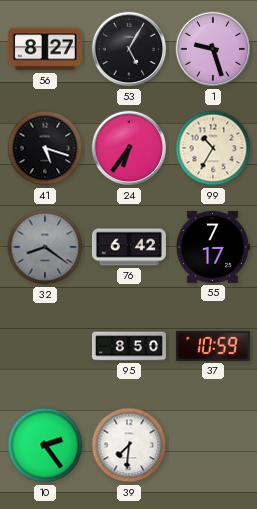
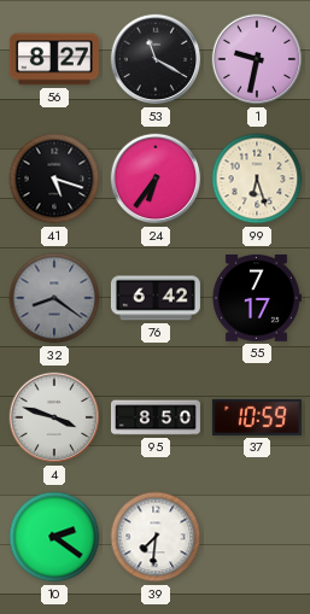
53: 5:05 -> 11:20
1: 9:27 -> 9:32
99: 10:35 -> 6:27
4: none -> 3:48
10: 2:24 -> 2:21
